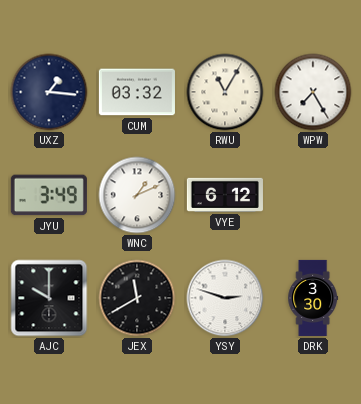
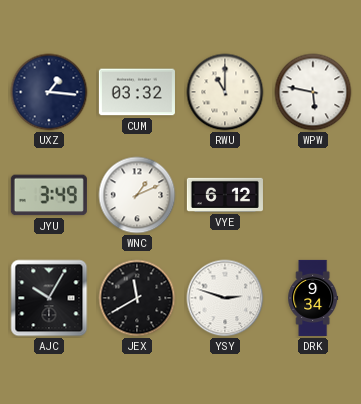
RWU: 11:05 -> 11:00
WPW: 7:25 -> 5:47
AJC: 10:00 -> 10:05
DRK: 3:30 -> 9:34
